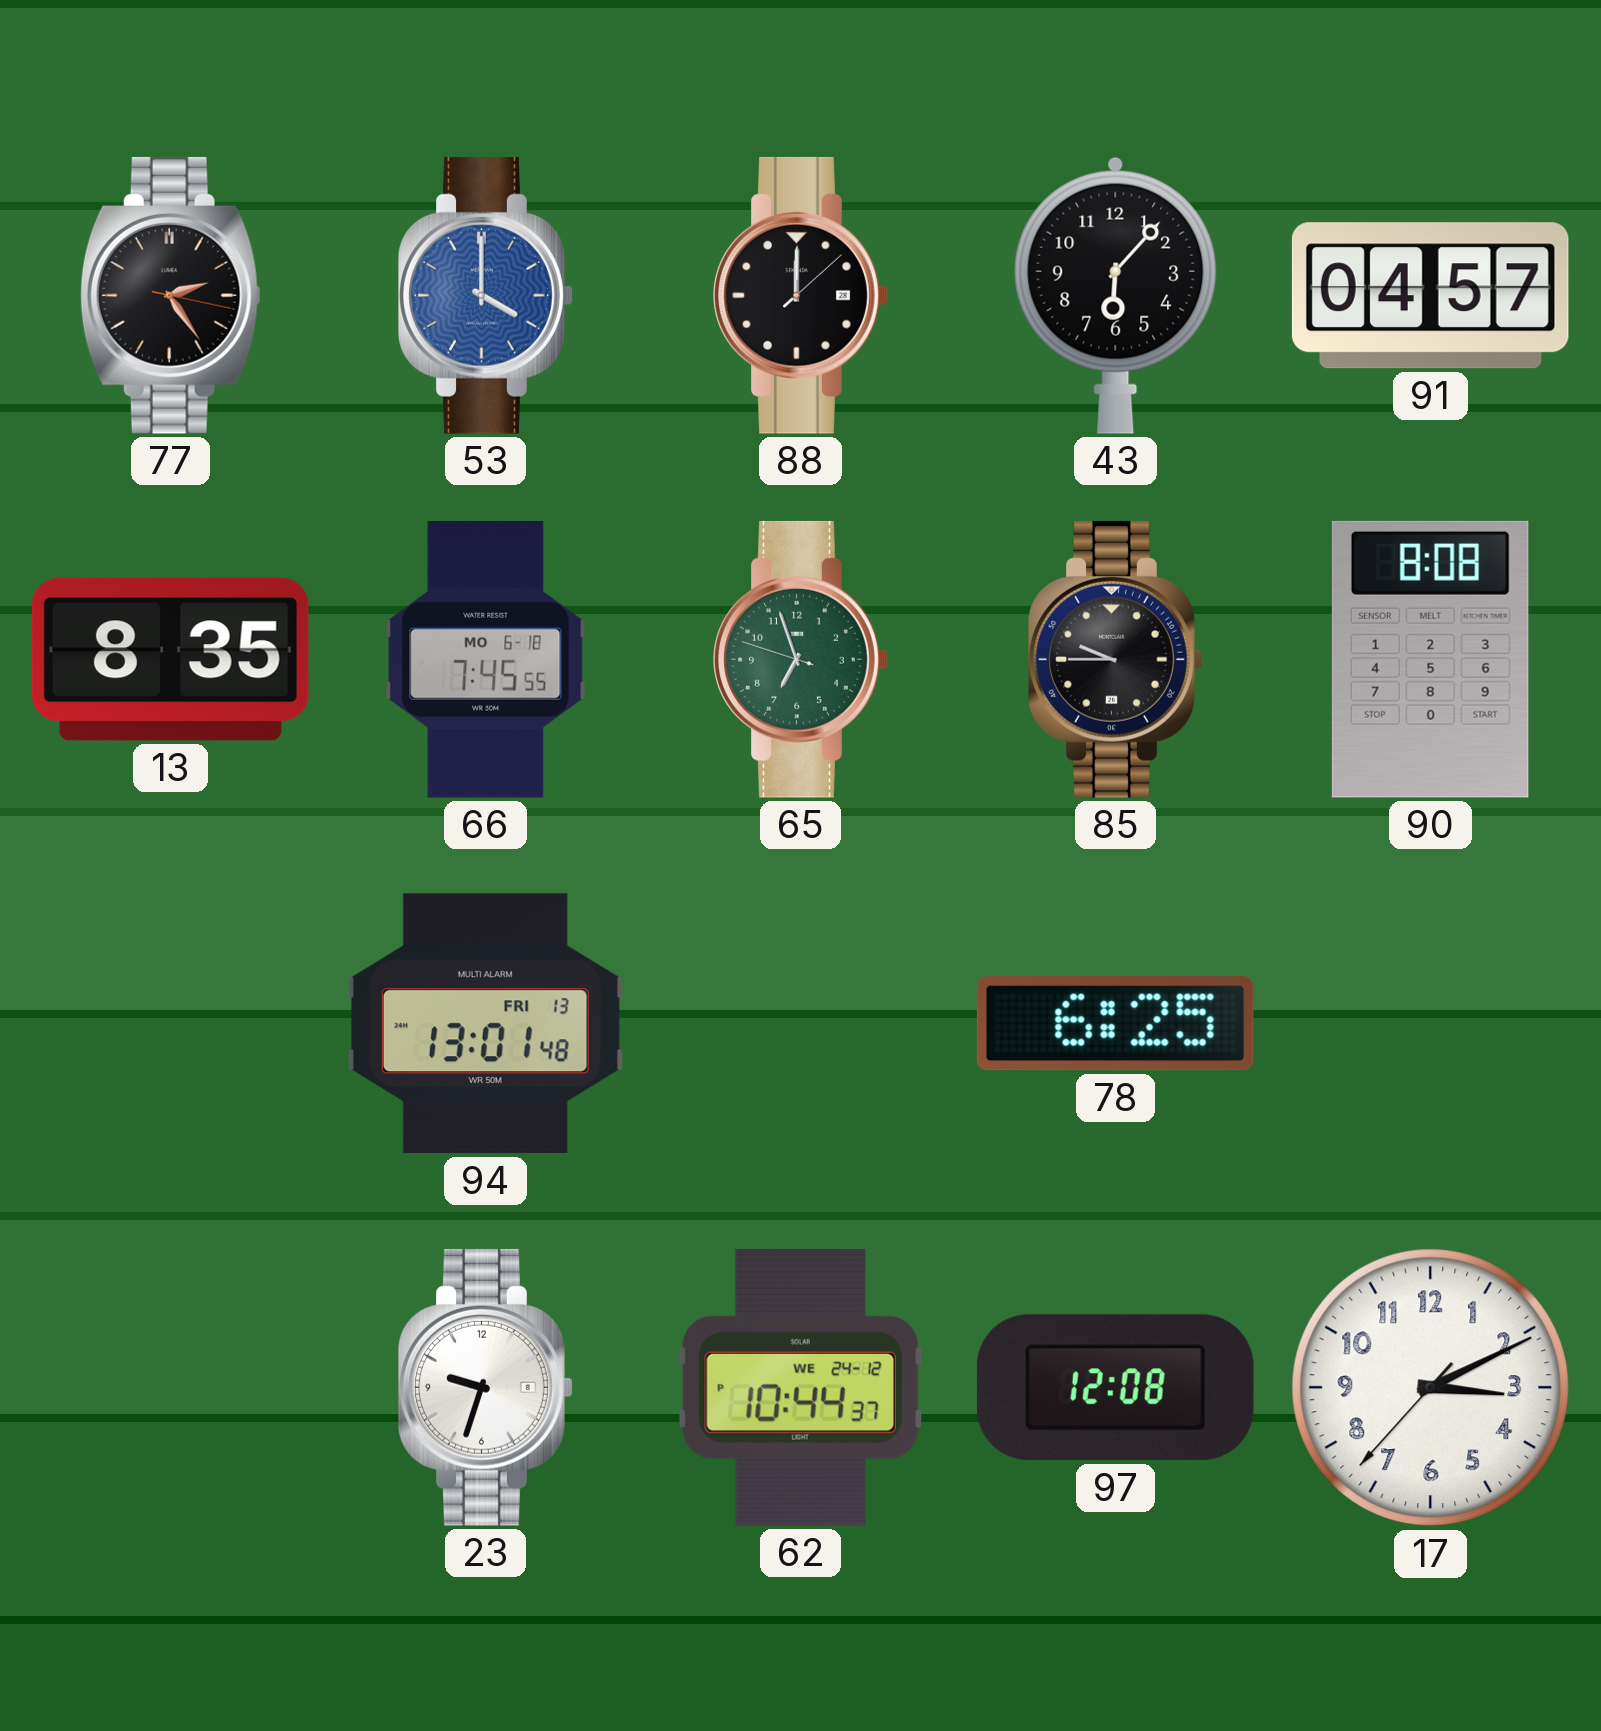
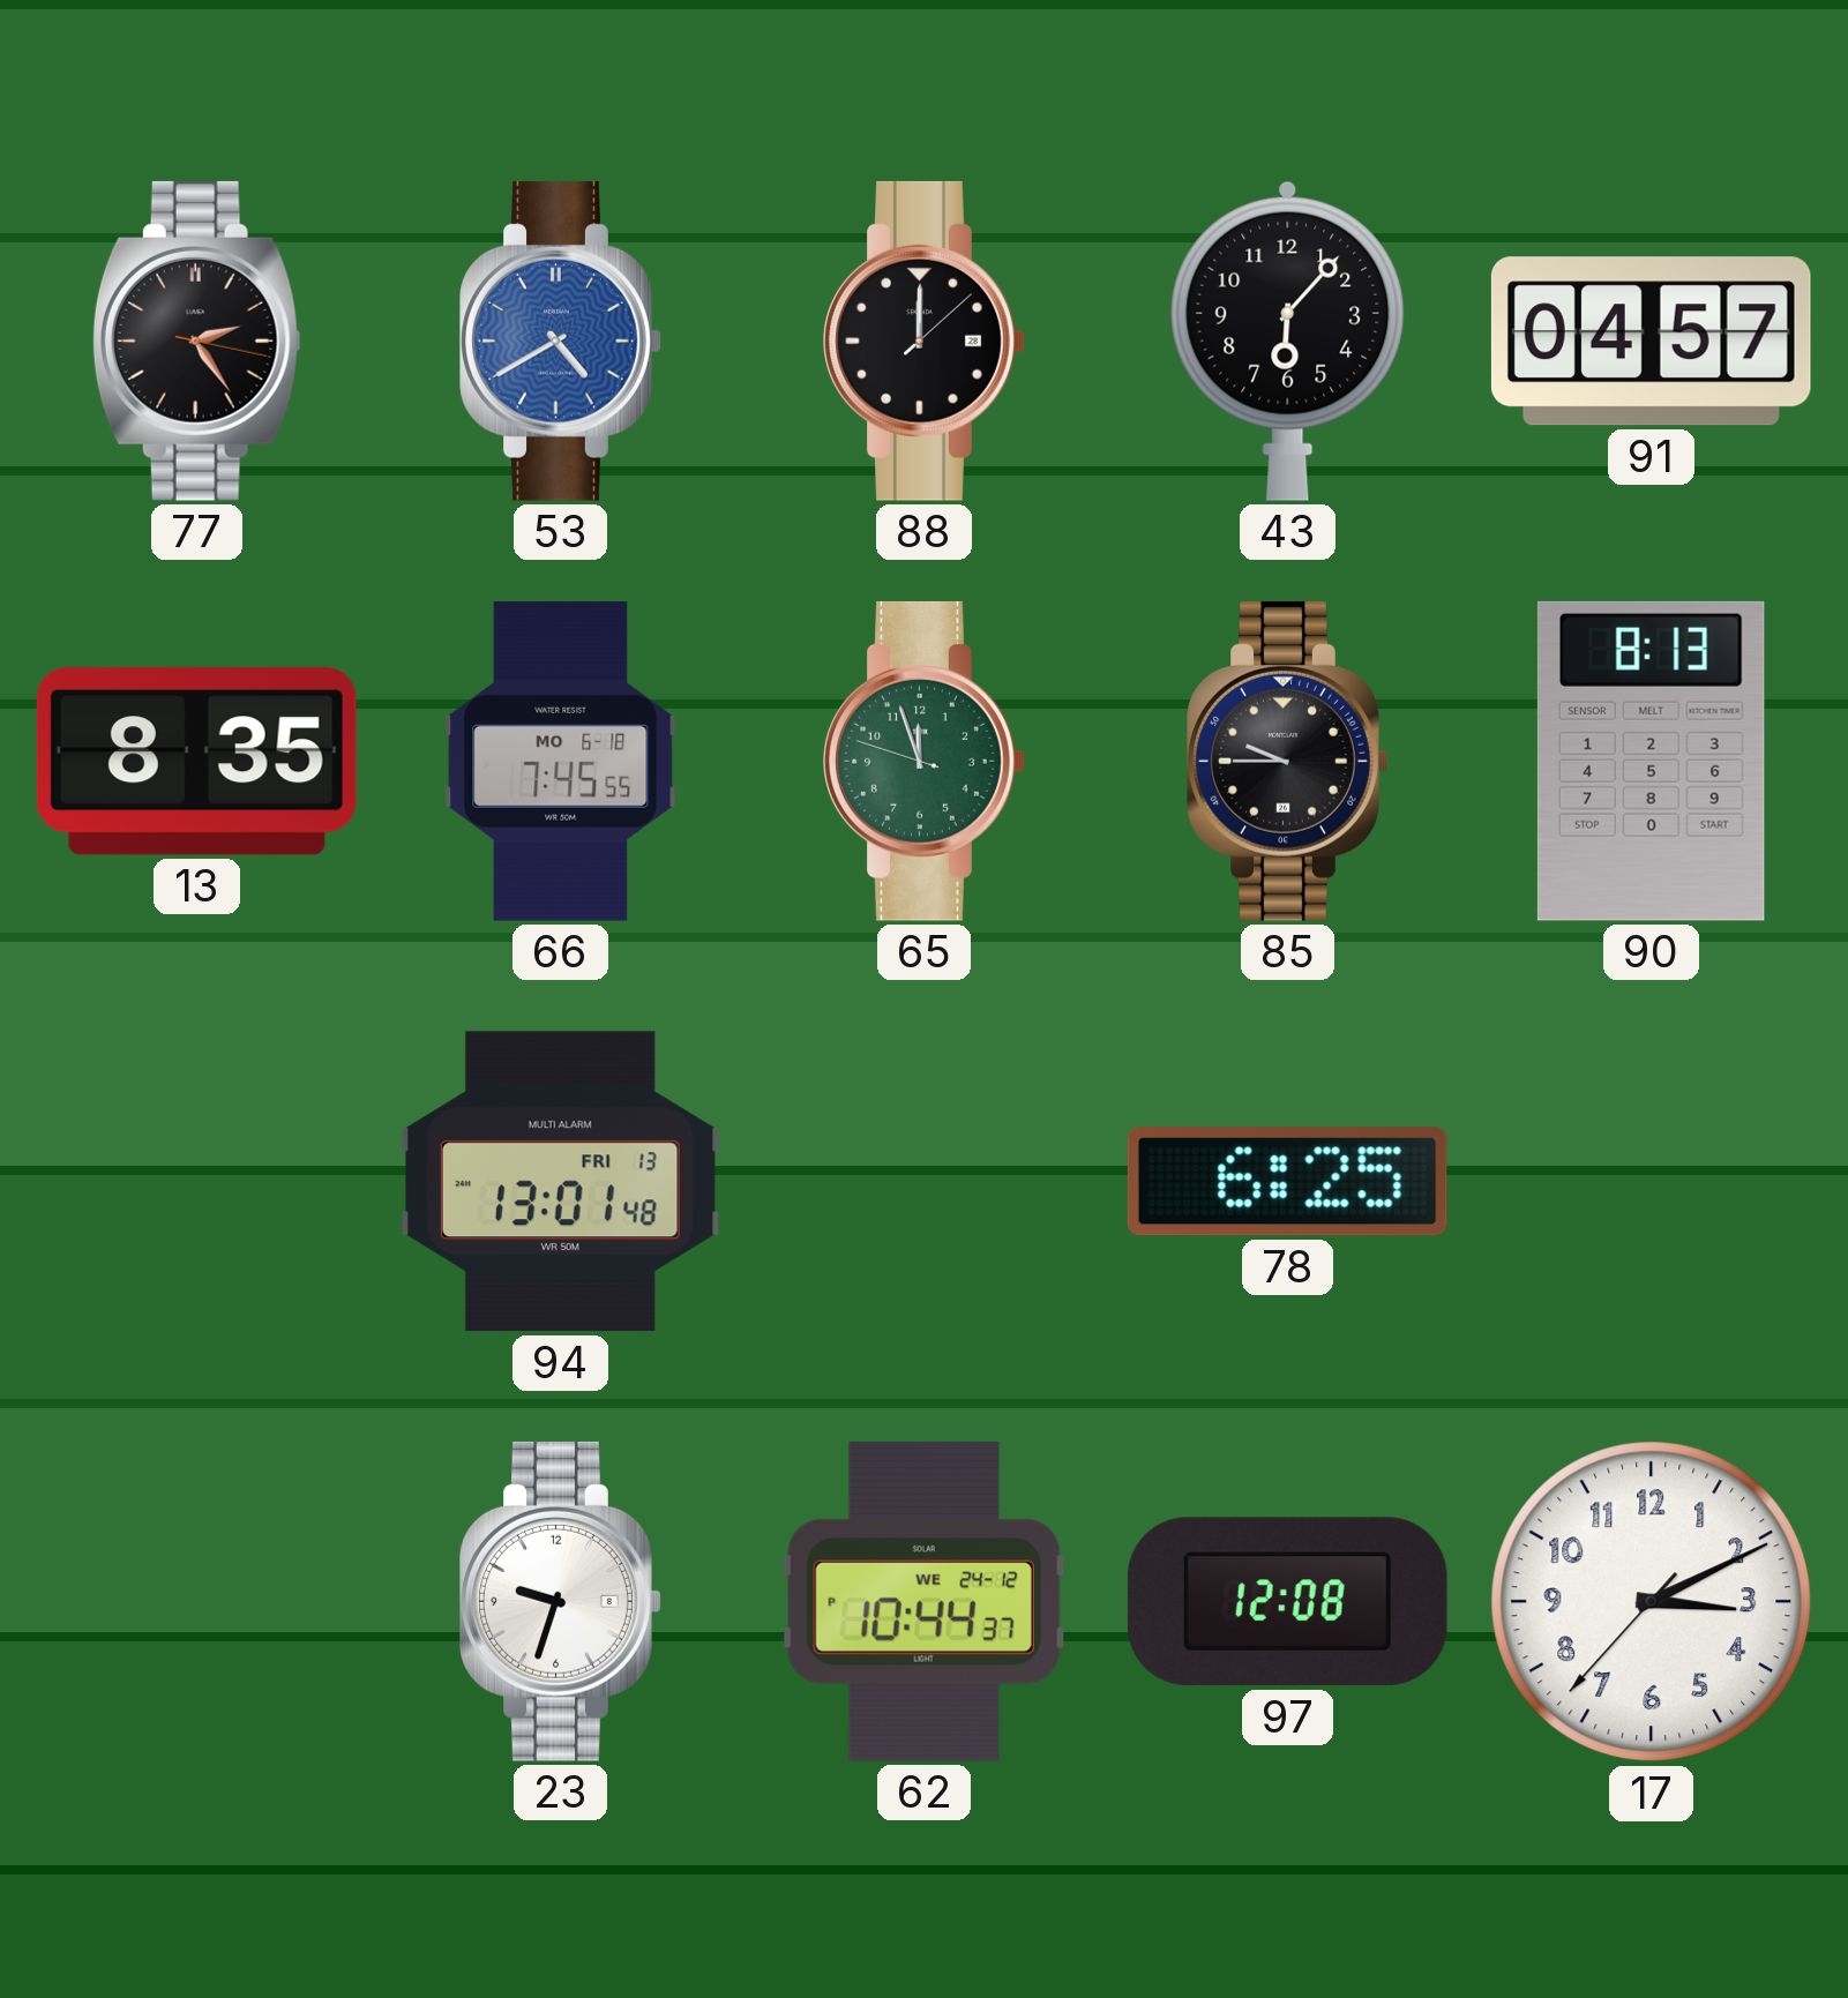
53: 4:00 -> 4:40
65: 6:56 -> 11:56
90: 8:08 -> 8:13
